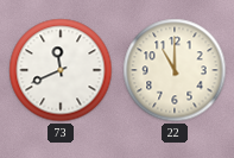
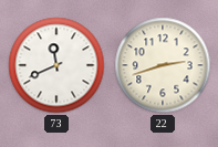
22: 11:00 -> 2:42
